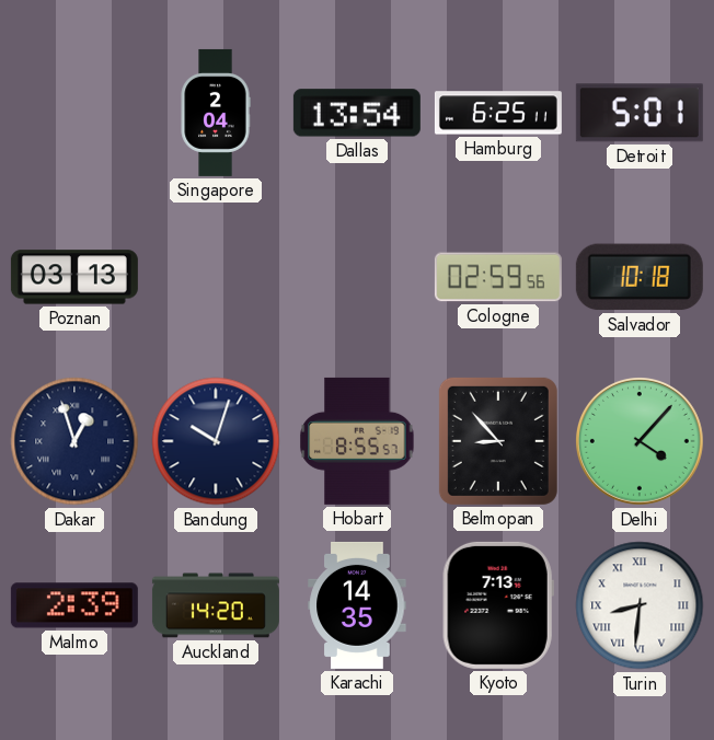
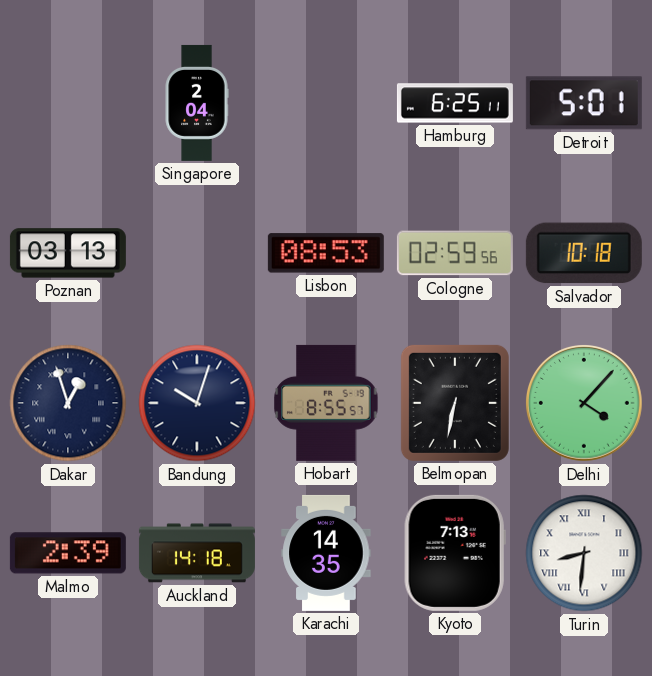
Dallas: 13:54 -> none
Lisbon: none -> 08:53
Belmopan: 8:53 -> 6:32
Auckland: 14:20 -> 14:18
